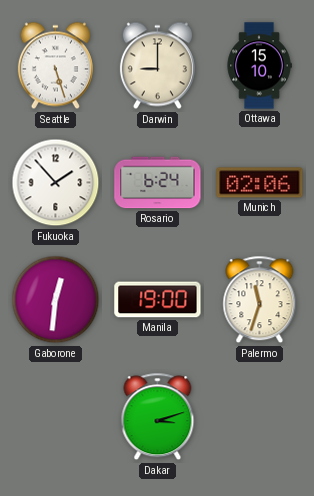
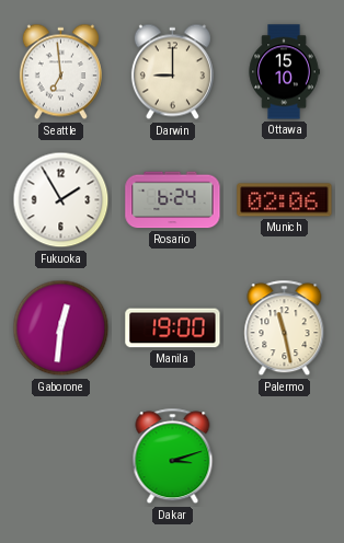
Seattle: 5:27 -> 6:59
Fukuoka: 1:53 -> 1:55
Palermo: 11:33 -> 11:28
